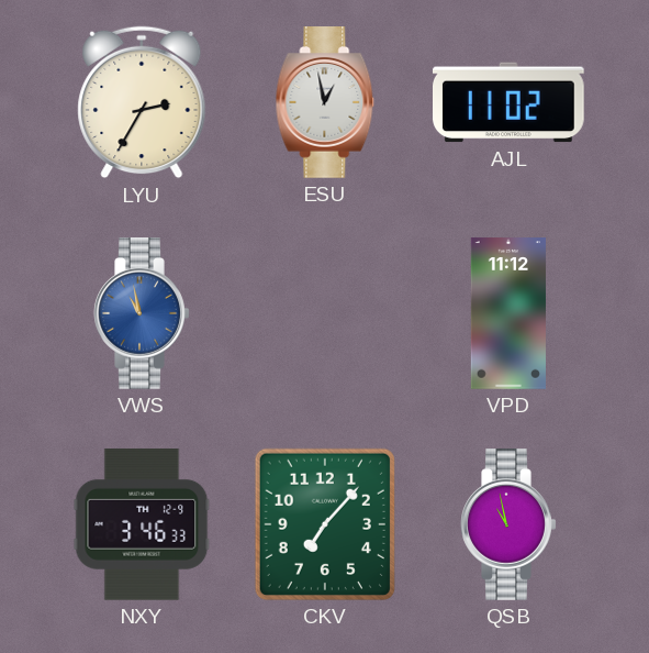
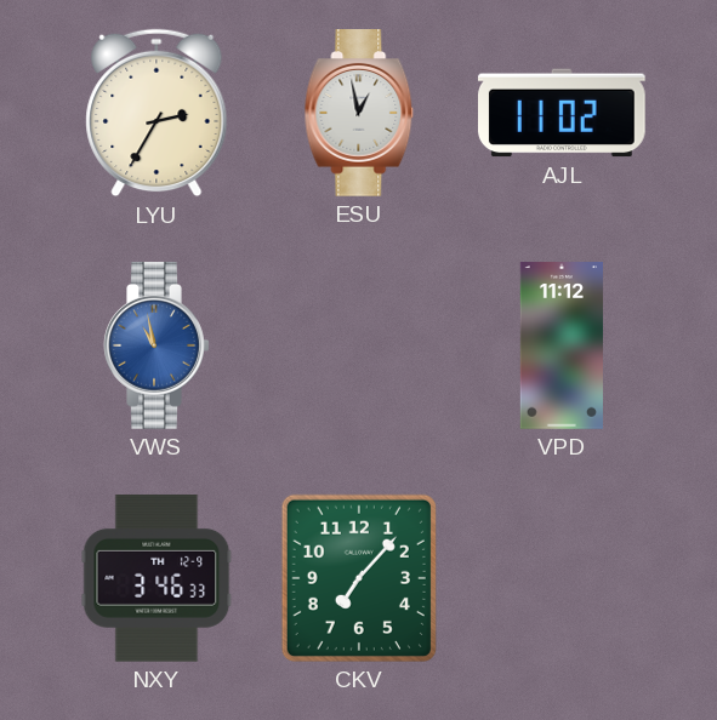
QSB: 10:58 -> none
